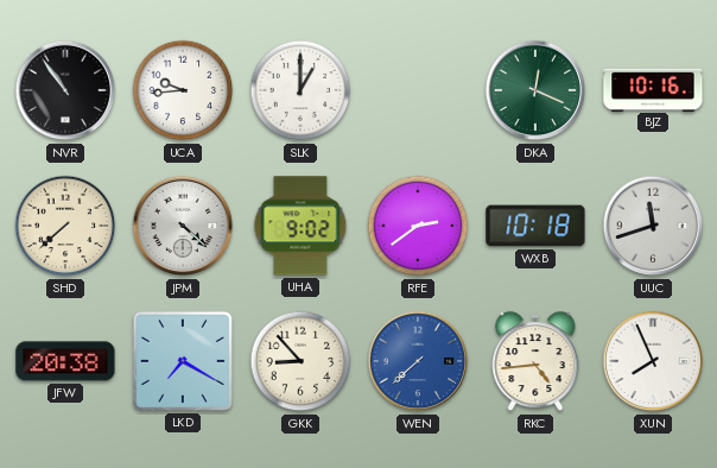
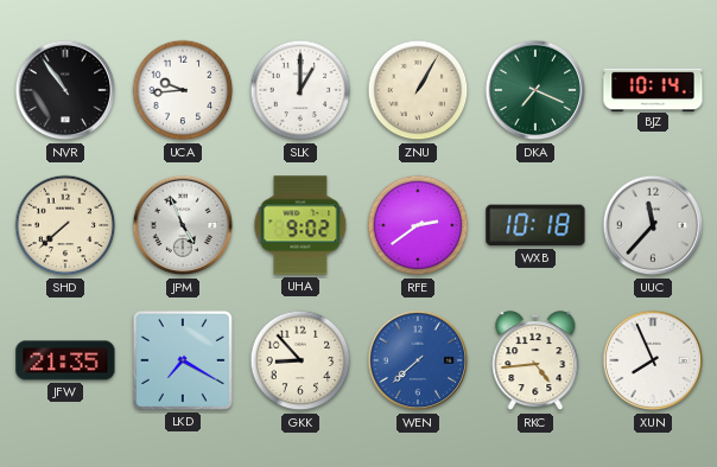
ZNU: none -> 1:05
DKA: 12:19 -> 7:19
BJZ: 10:16 -> 10:14
JPM: 4:22 -> 4:56
UUC: 11:42 -> 11:37
JFW: 20:38 -> 21:35
